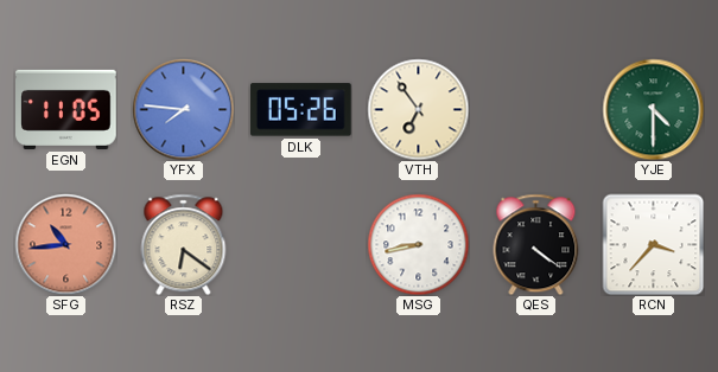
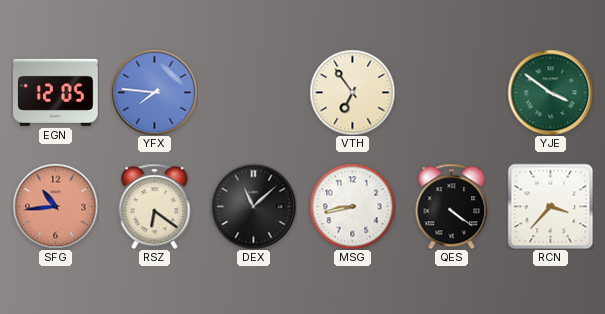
EGN: 11:05 -> 12:05
DLK: 05:26 -> none
YJE: 4:30 -> 3:51
DEX: none -> 11:08
